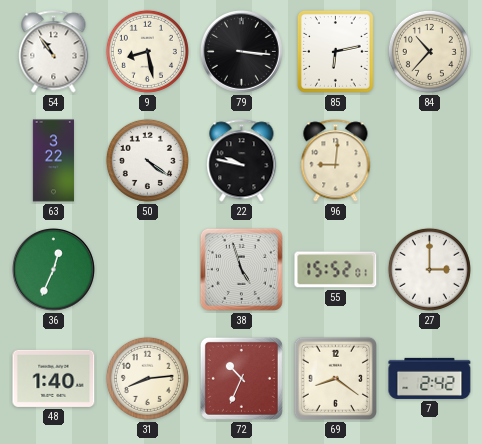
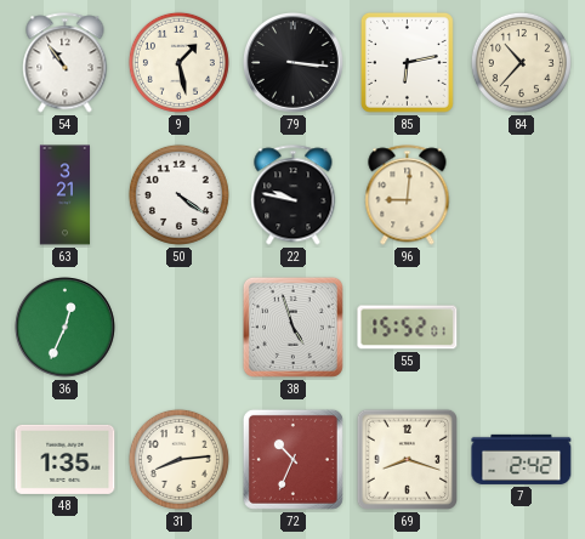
9: 8:28 -> 1:28
63: 3:22 -> 3:21
27: 3:00 -> none
48: 1:40 -> 1:35
69: 8:21 -> 8:18
